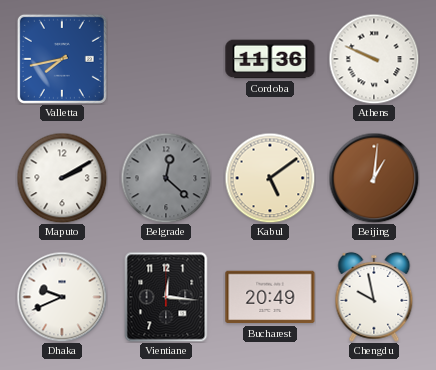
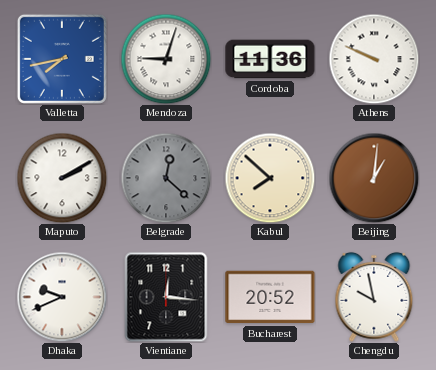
Mendoza: none -> 9:03
Kabul: 5:09 -> 7:52
Bucharest: 20:49 -> 20:52
